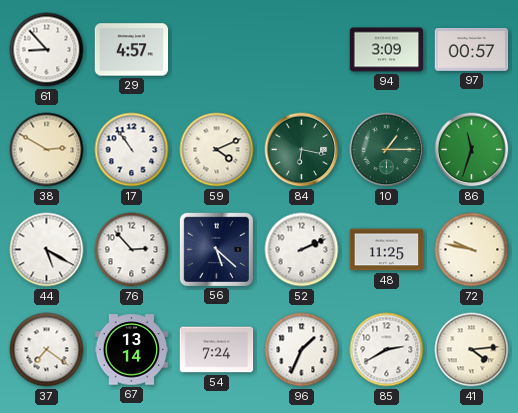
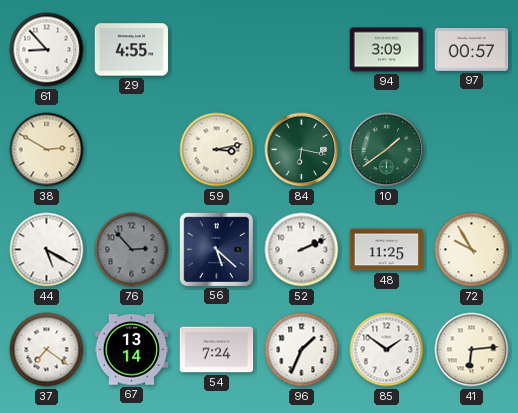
29: 4:57 -> 4:55
17: 10:54 -> none
59: 4:11 -> 3:13
10: 1:15 -> 1:39
86: 11:33 -> none
76 dial: white -> grey
72: 9:47 -> 9:55
85: 2:40 -> 1:51
41: 4:14 -> 6:14
